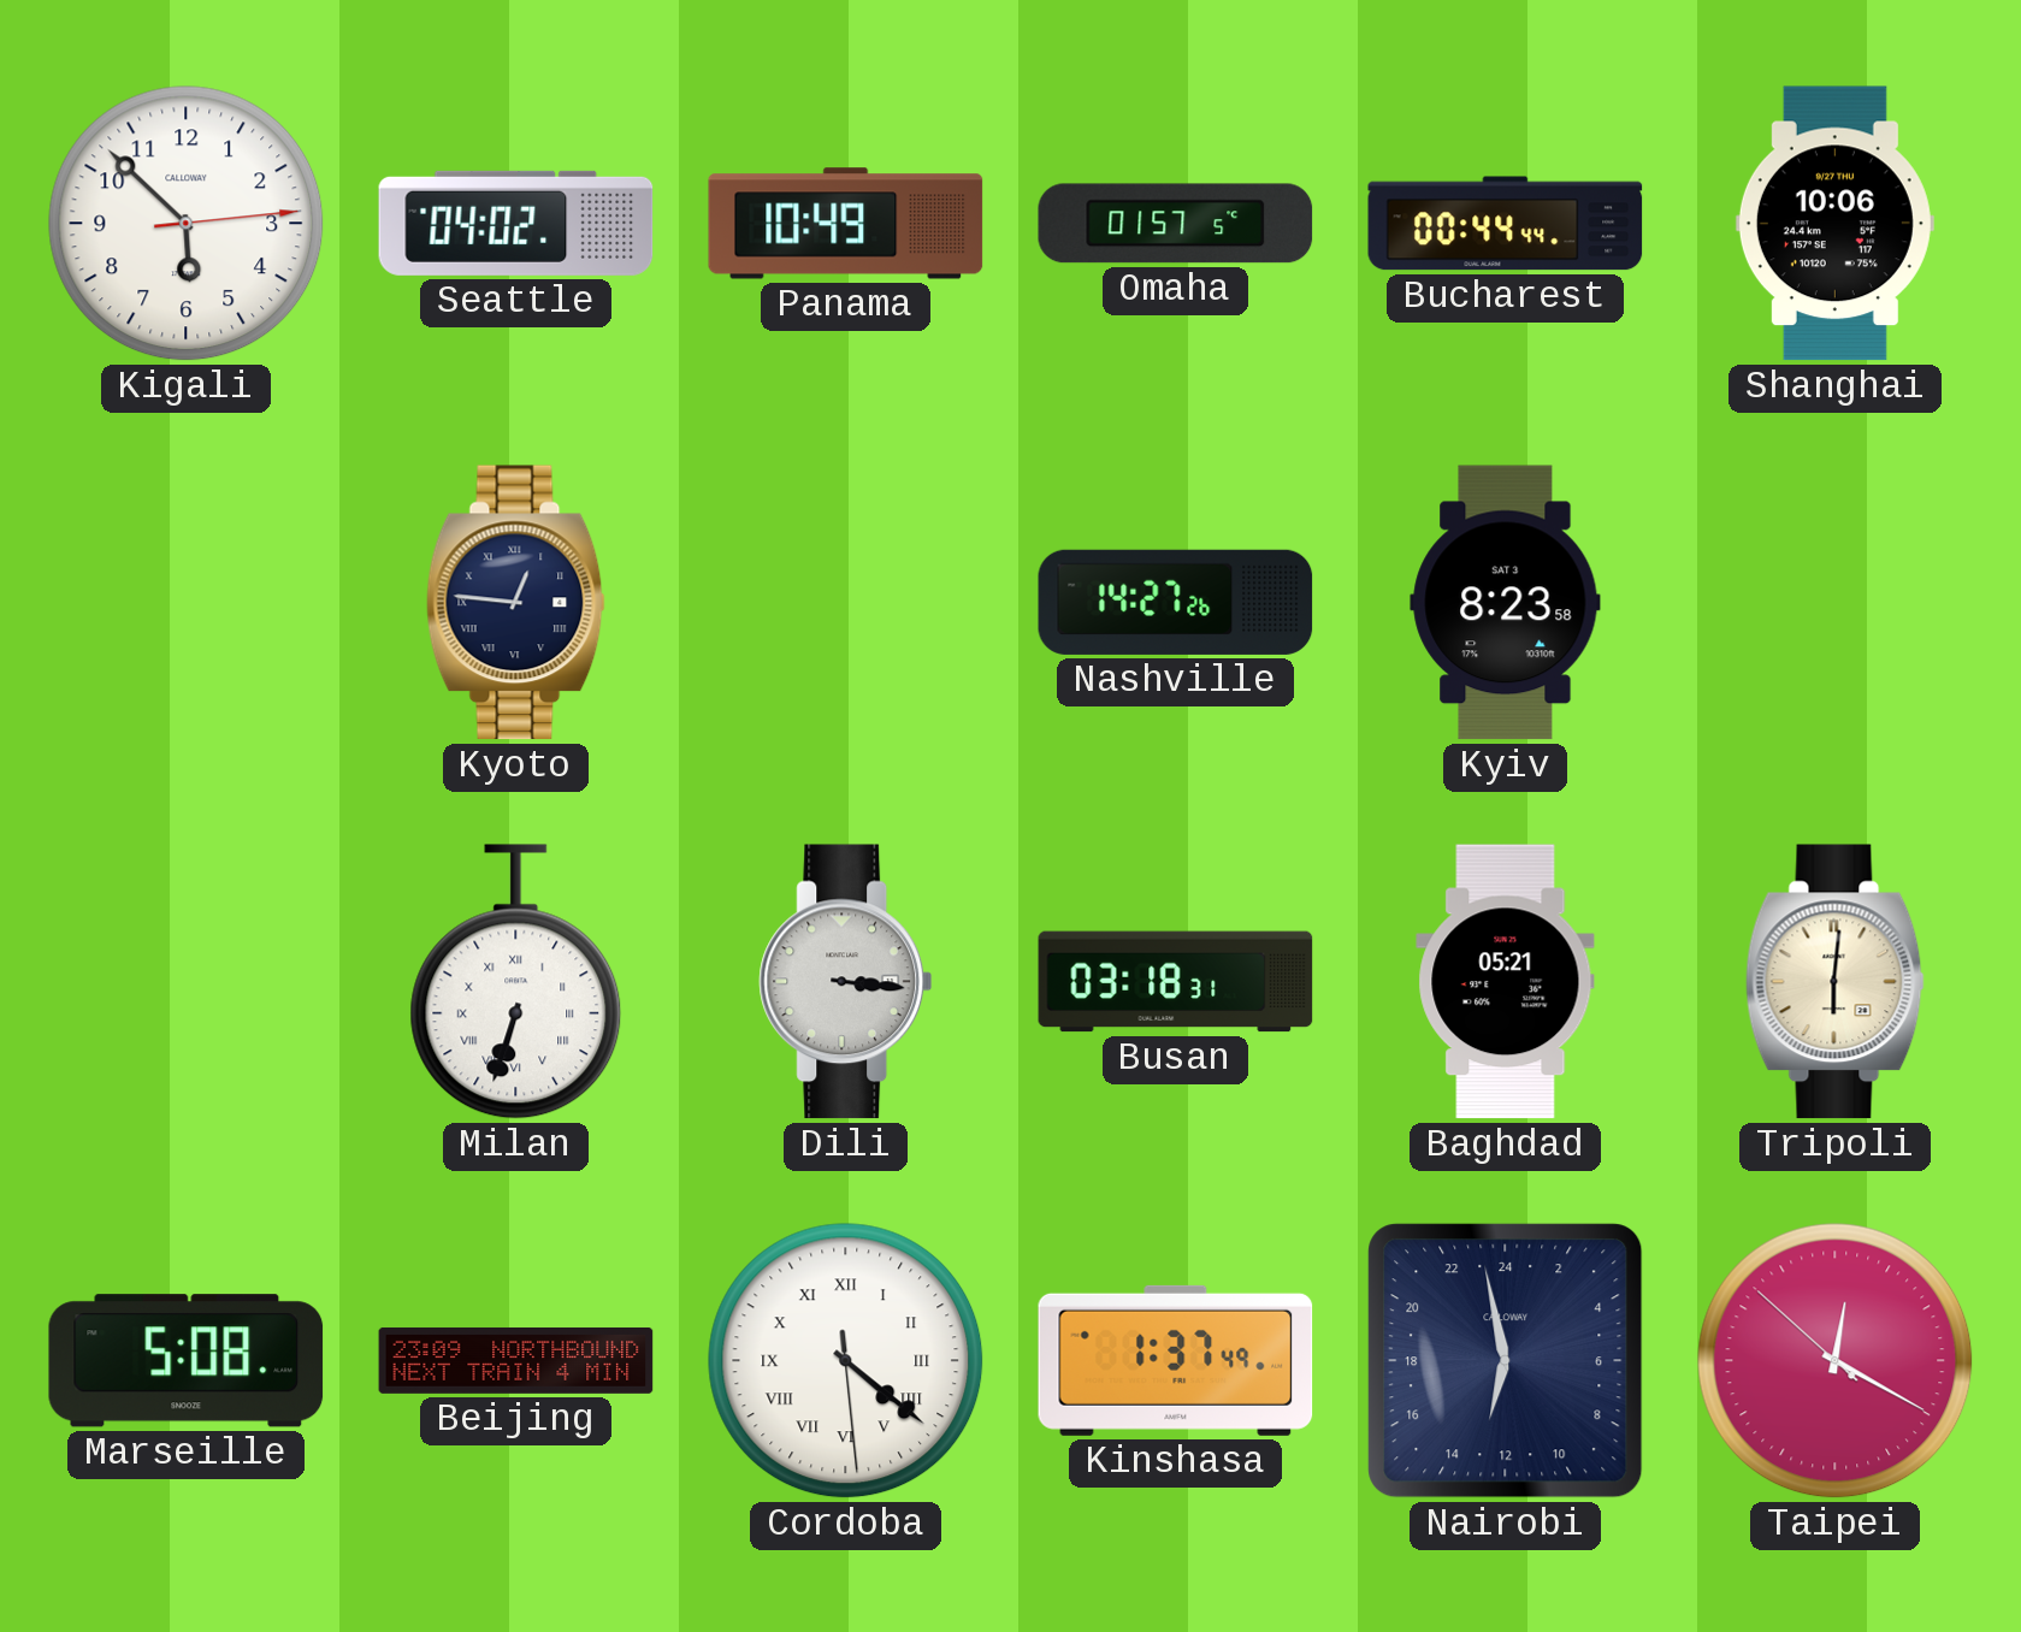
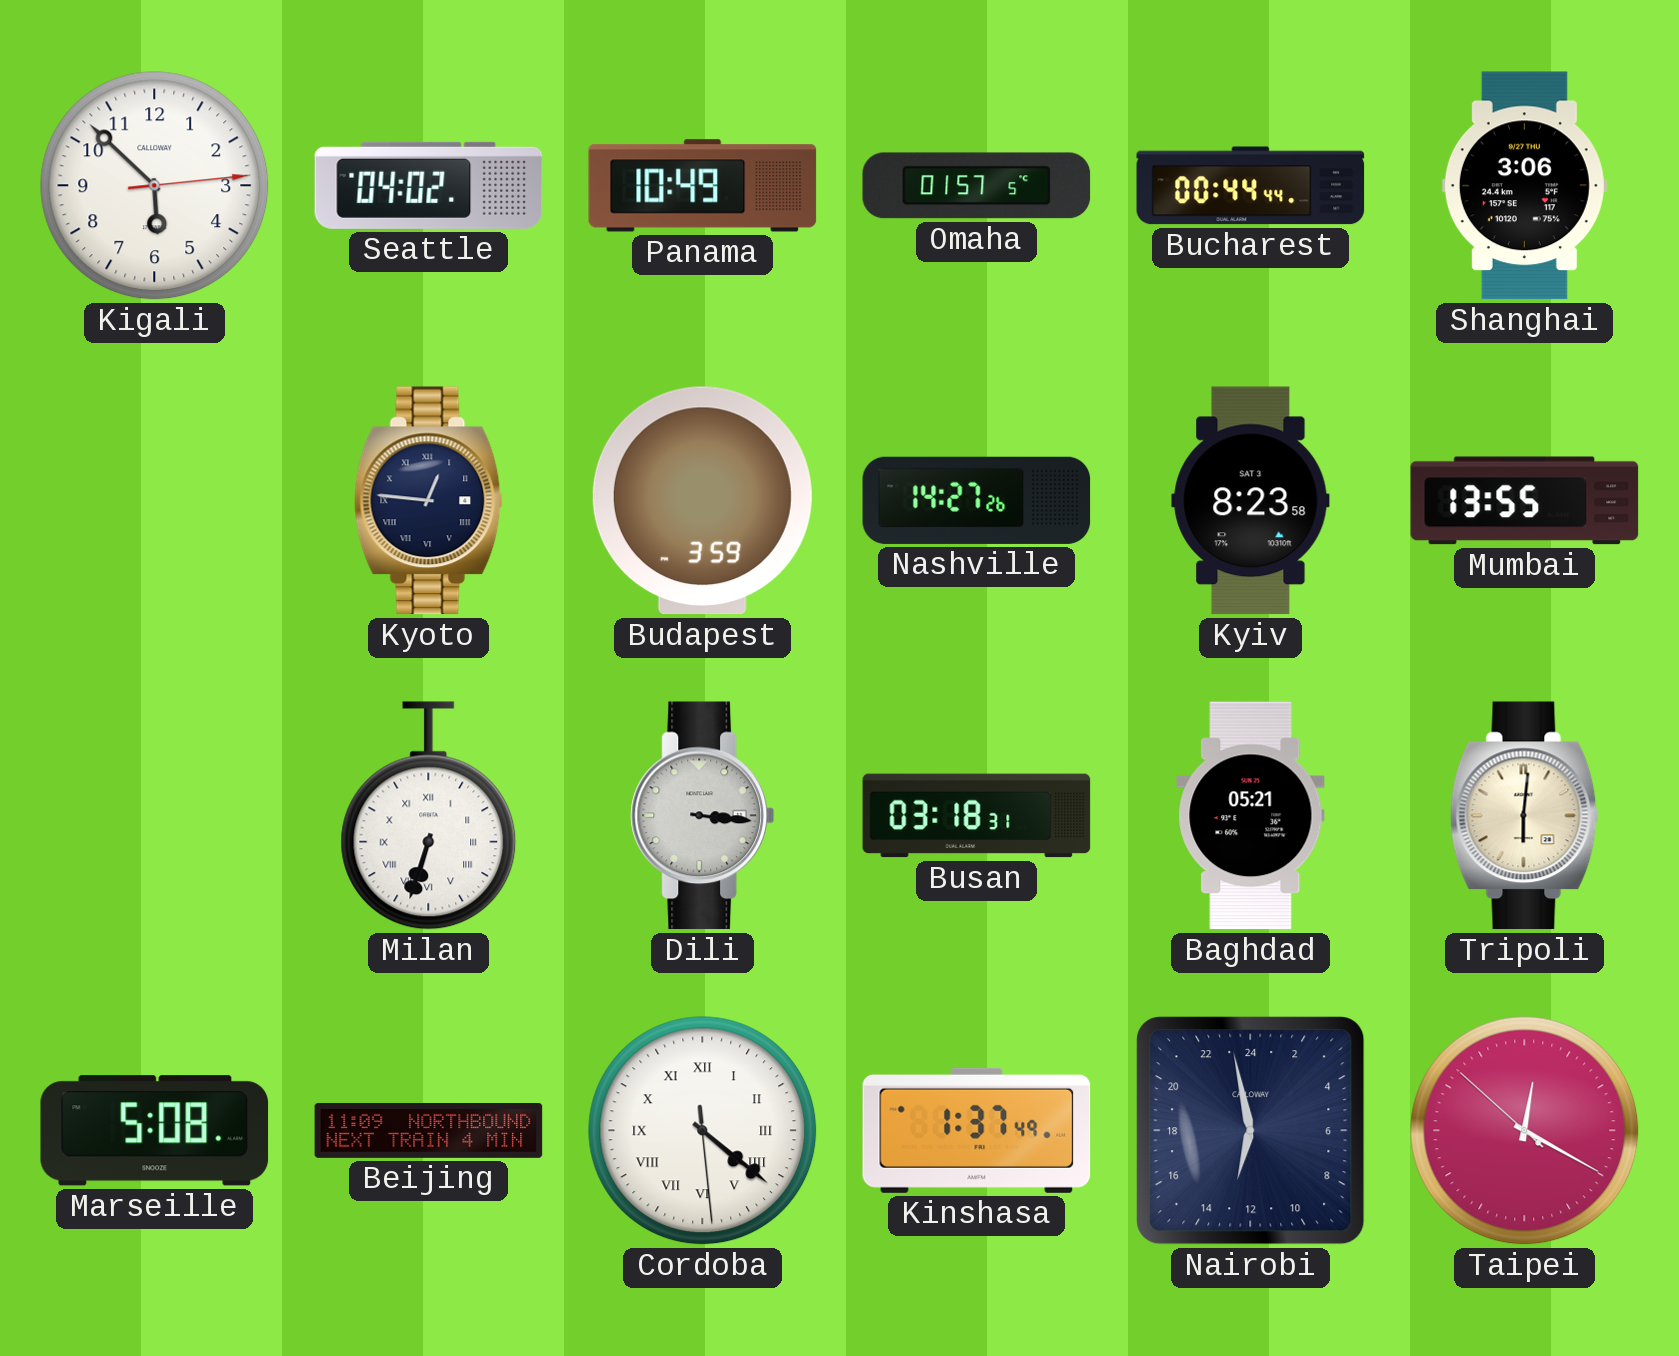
Shanghai: 10:06 -> 3:06
Budapest: none -> 3:59
Mumbai: none -> 13:55
Beijing: 23:09 -> 11:09
